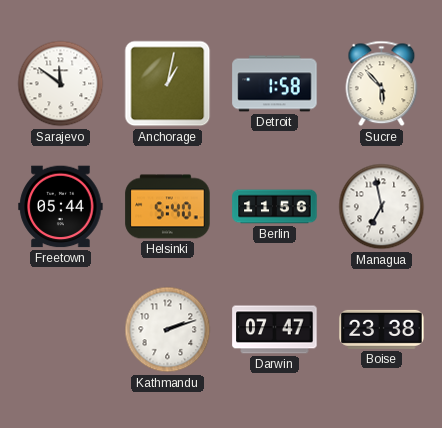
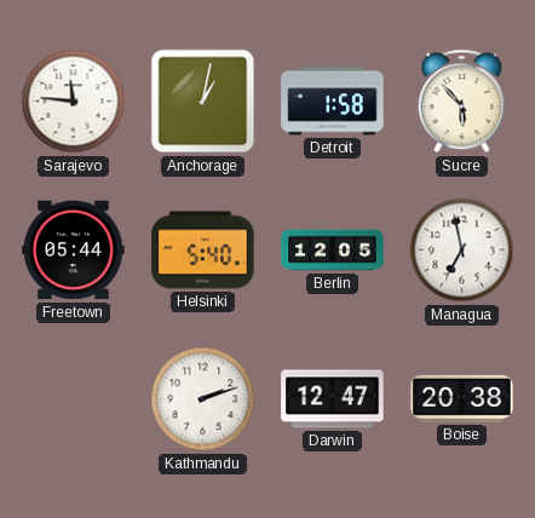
Sarajevo: 11:51 -> 11:46
Berlin: 11:56 -> 12:05
Darwin: 07:47 -> 12:47
Boise: 23:38 -> 20:38
